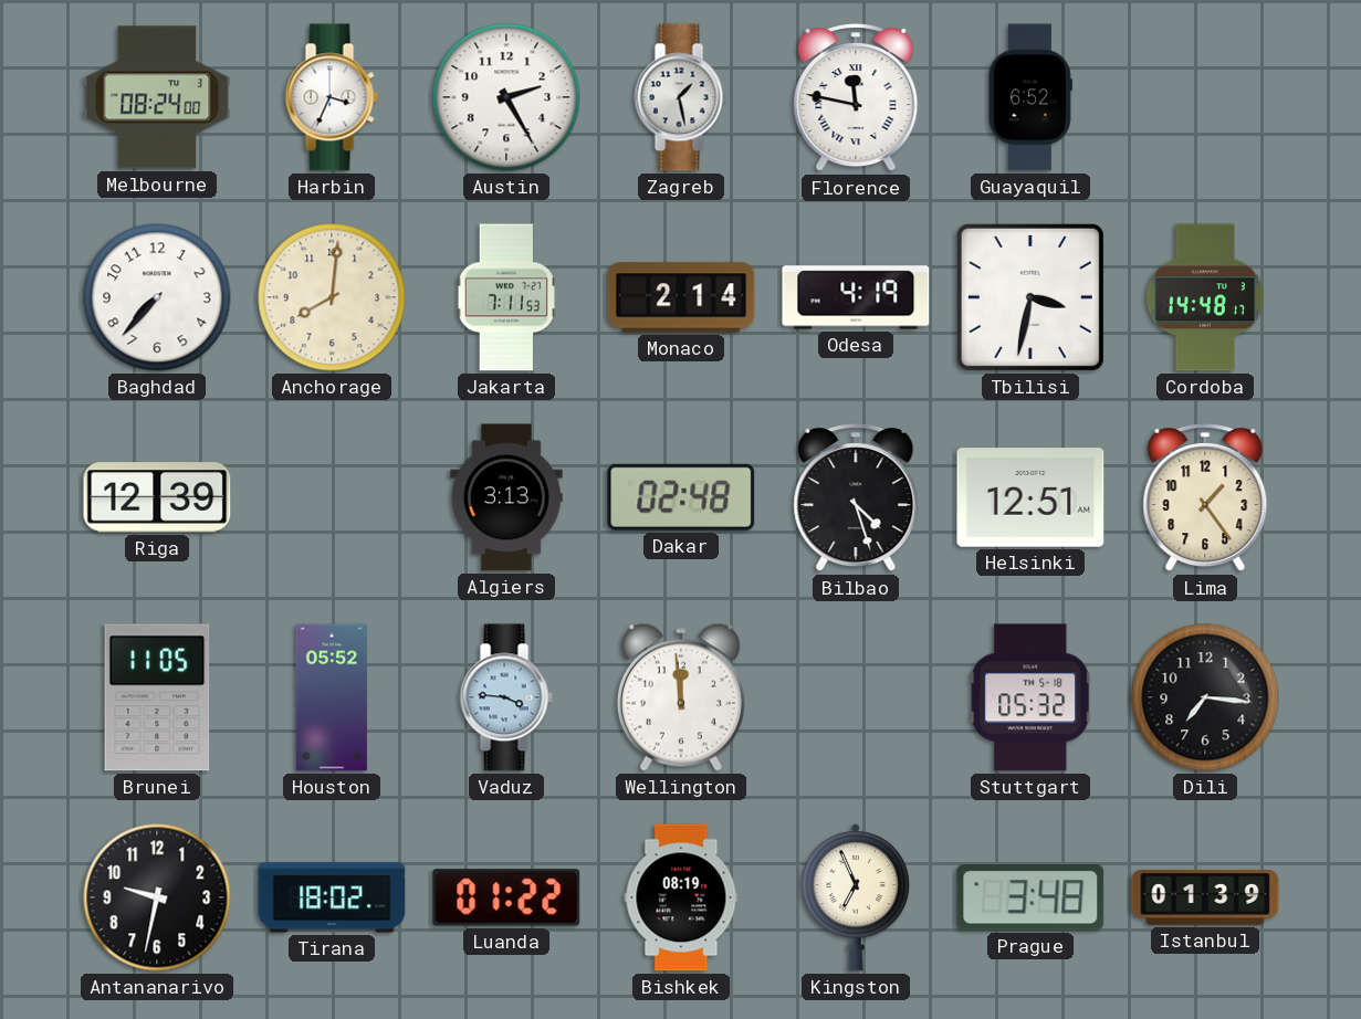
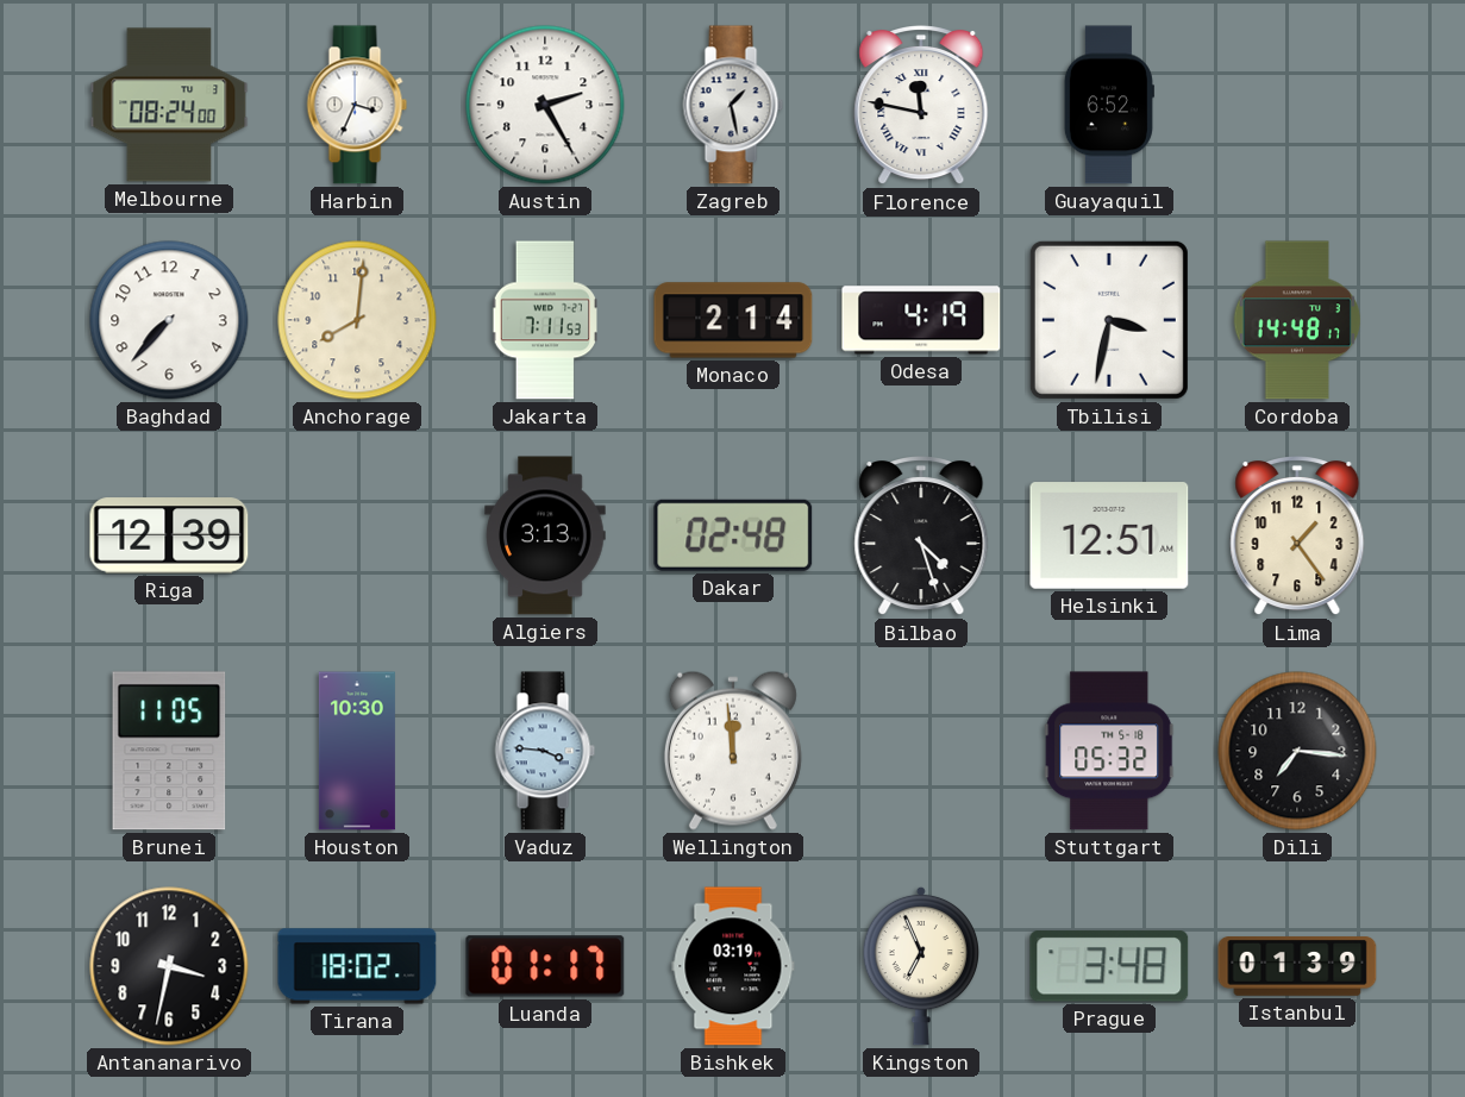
Houston: 05:52 -> 10:30
Antananarivo: 9:32 -> 3:32
Luanda: 01:22 -> 01:17
Bishkek: 08:19 -> 03:19
